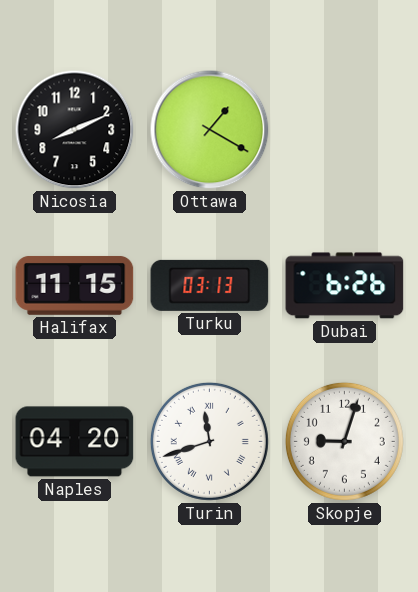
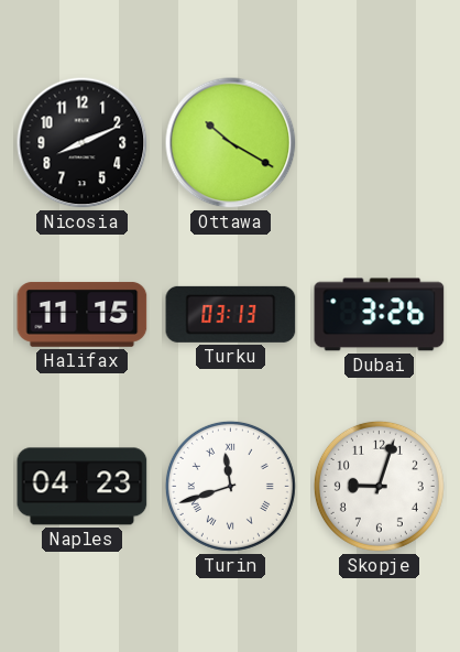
Ottawa: 1:20 -> 10:20
Dubai: 6:26 -> 3:26
Naples: 04:20 -> 04:23
